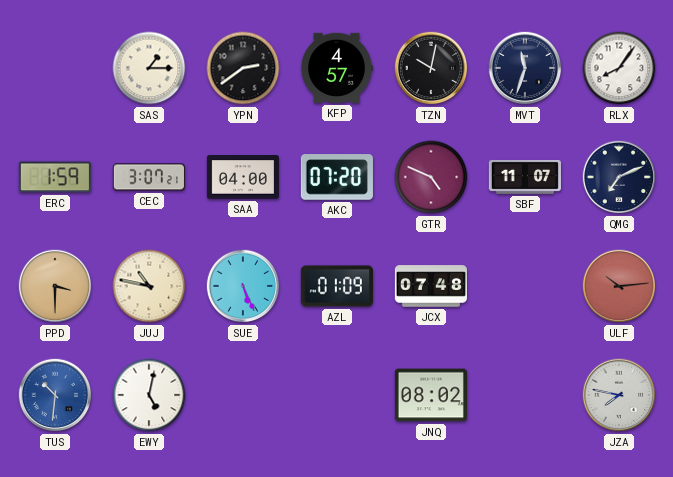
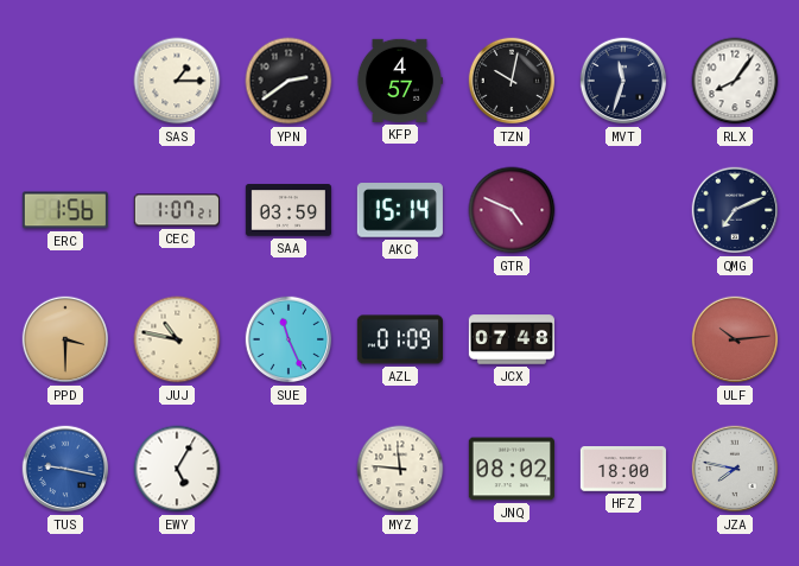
ERC: 1:59 -> 1:56
CEC: 3:07 -> 1:07
SAA: 04:00 -> 03:59
AKC: 07:20 -> 15:14
SBF: 11:07 -> none
SUE: 5:26 -> 11:26
TUS: 10:31 -> 9:17
EWY: 5:02 -> 5:05
MYZ: none -> 11:46
HFZ: none -> 18:00
